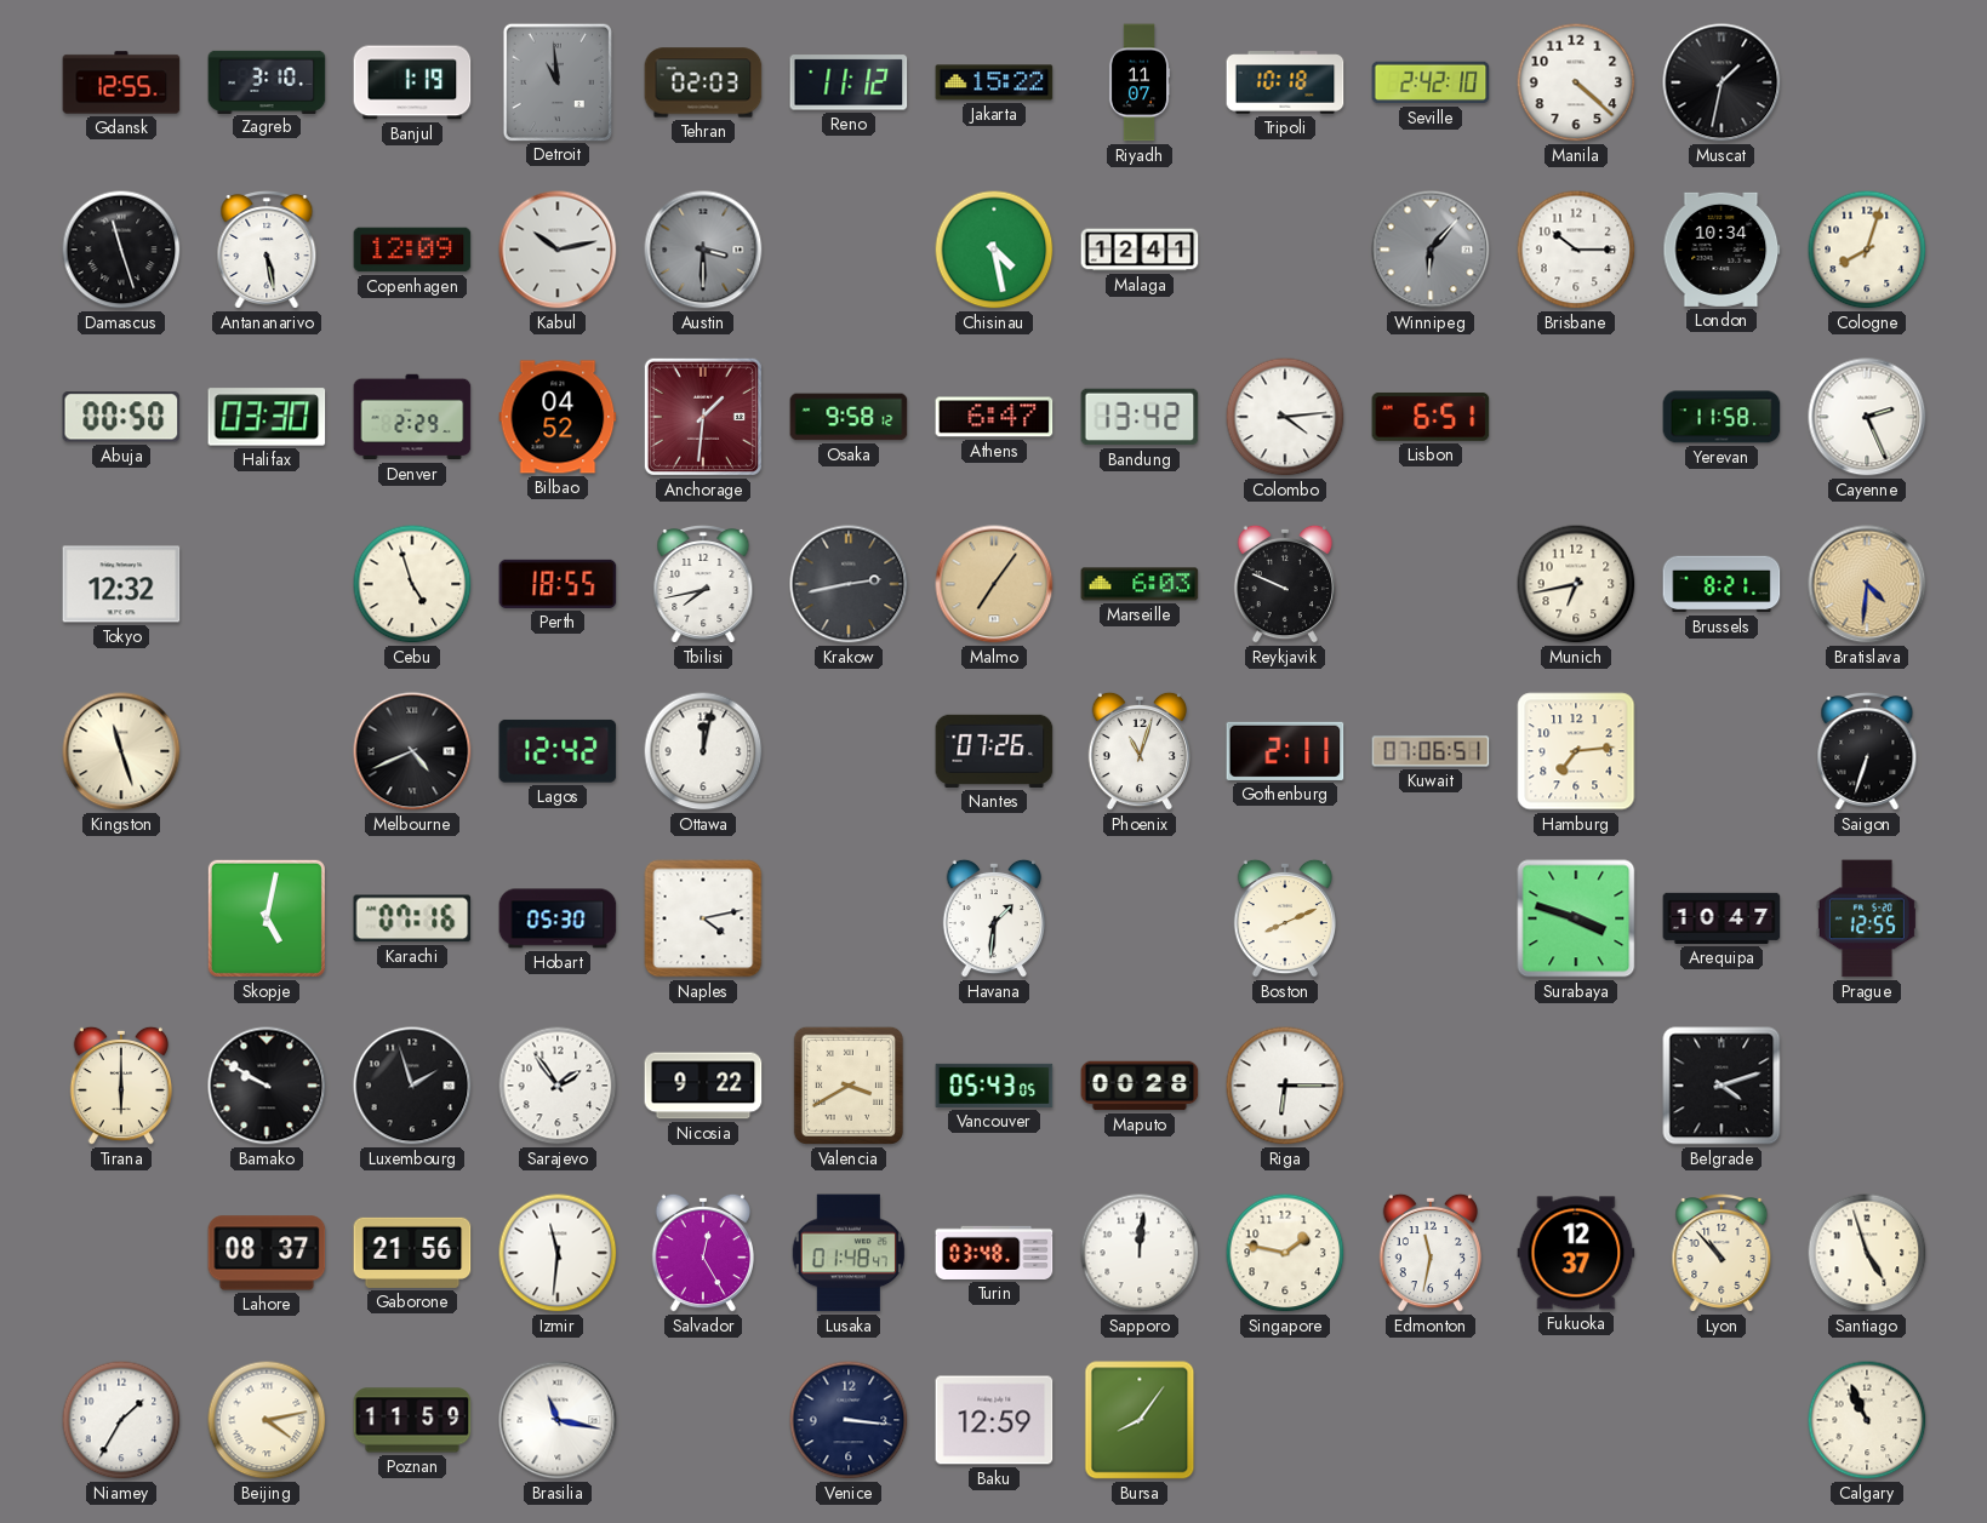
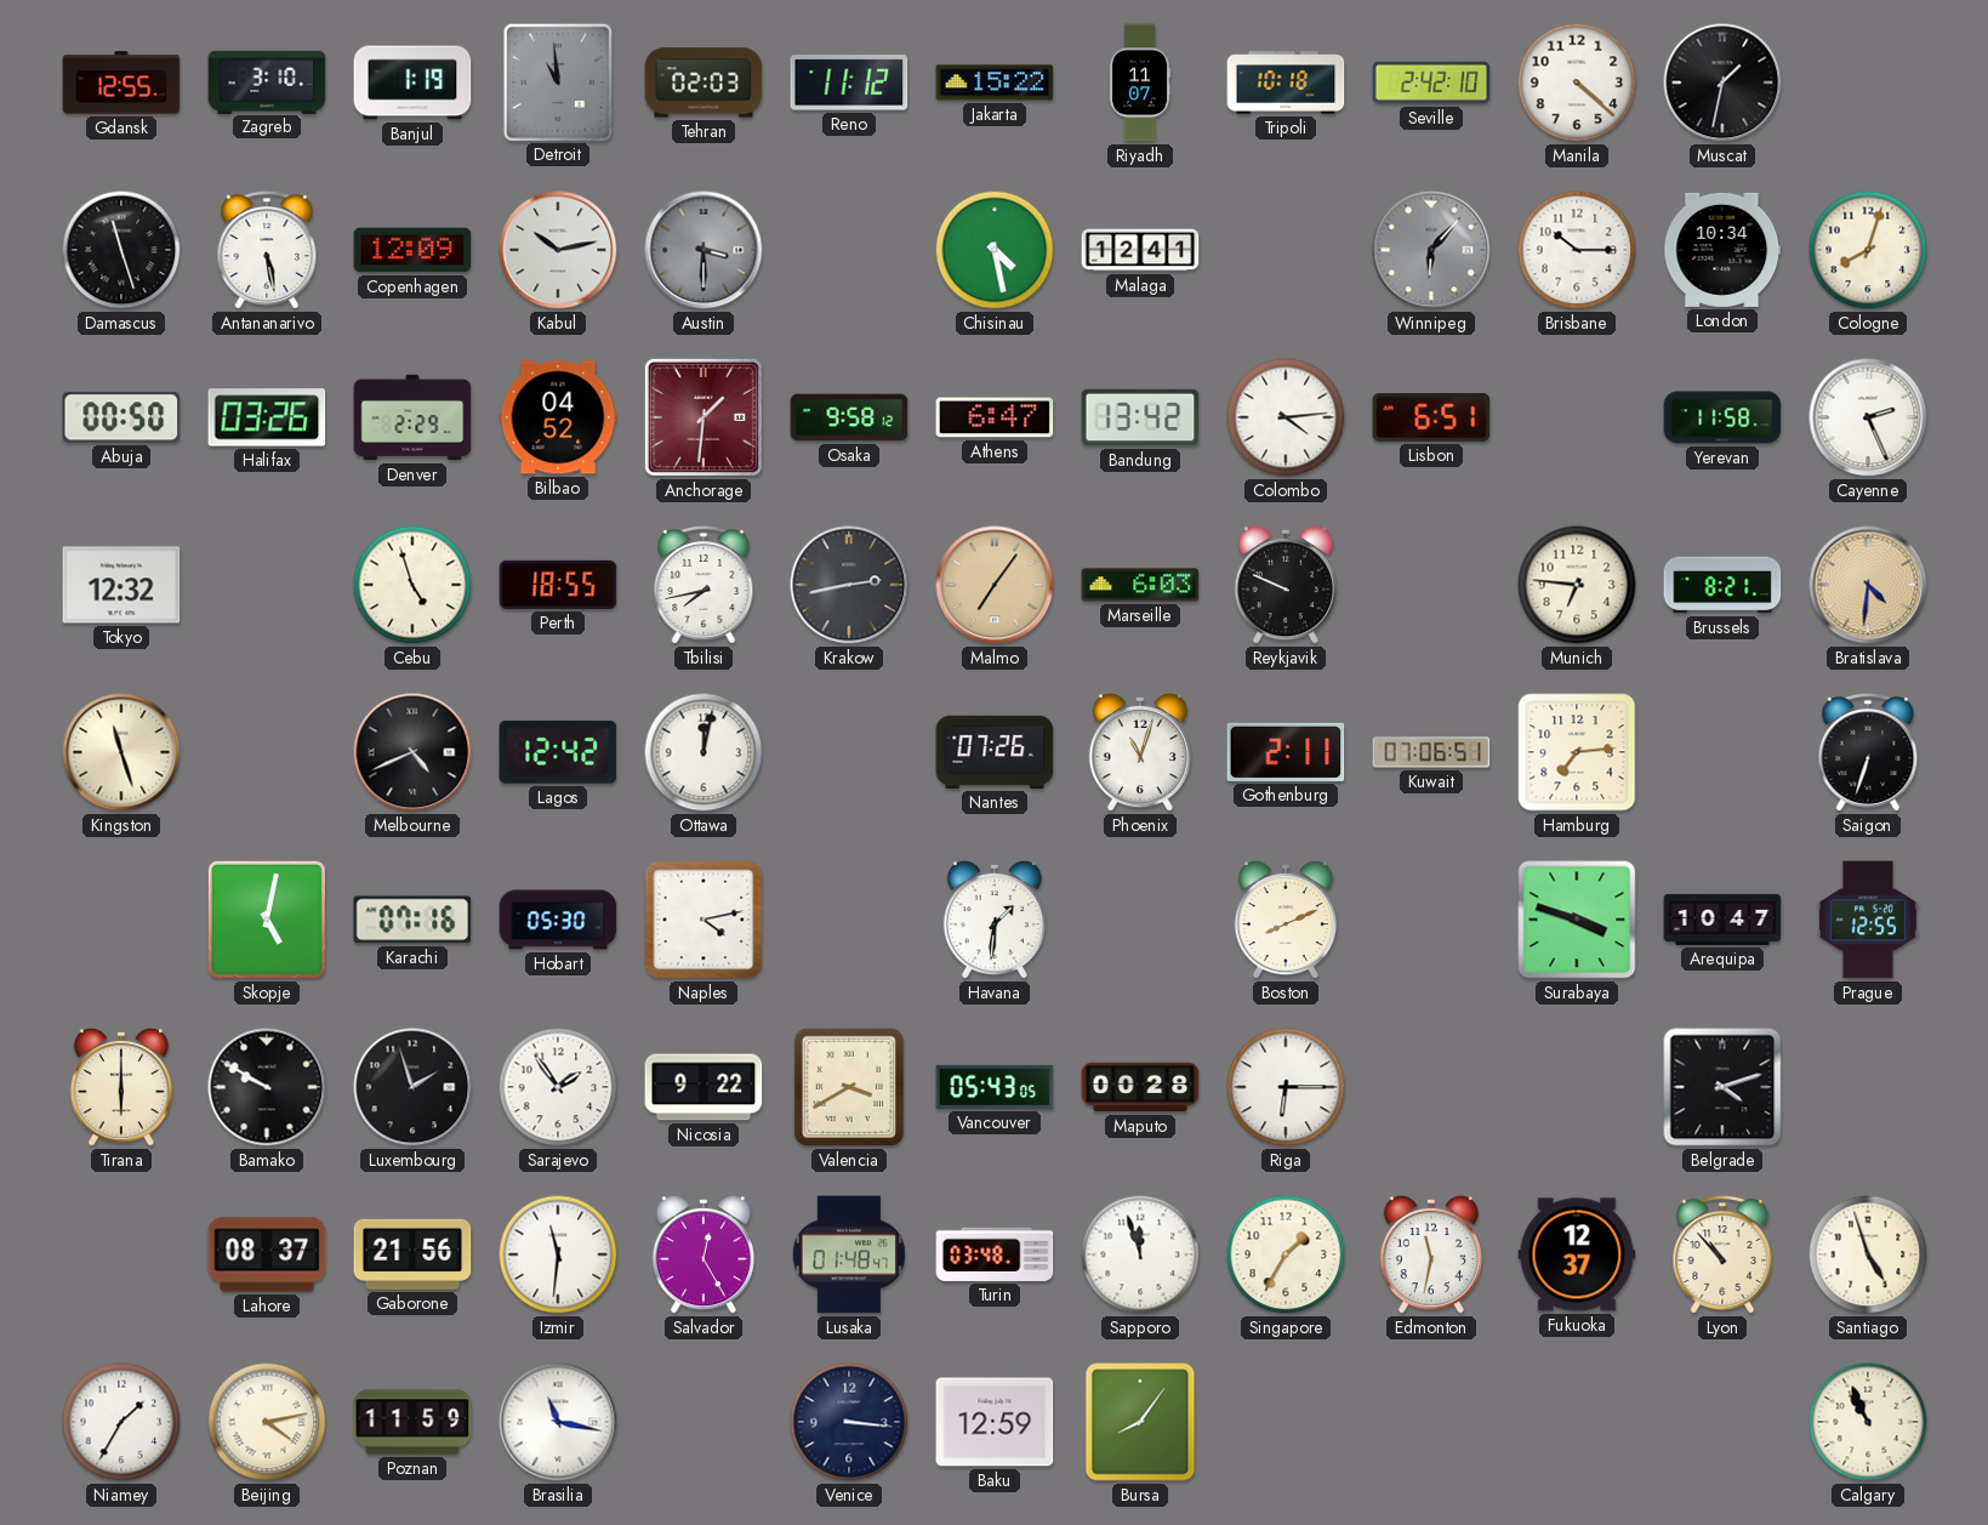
Halifax: 03:30 -> 03:26
Munich: 6:43 -> 6:46
Sapporo: 12:01 -> 11:57
Singapore: 1:47 -> 1:35
